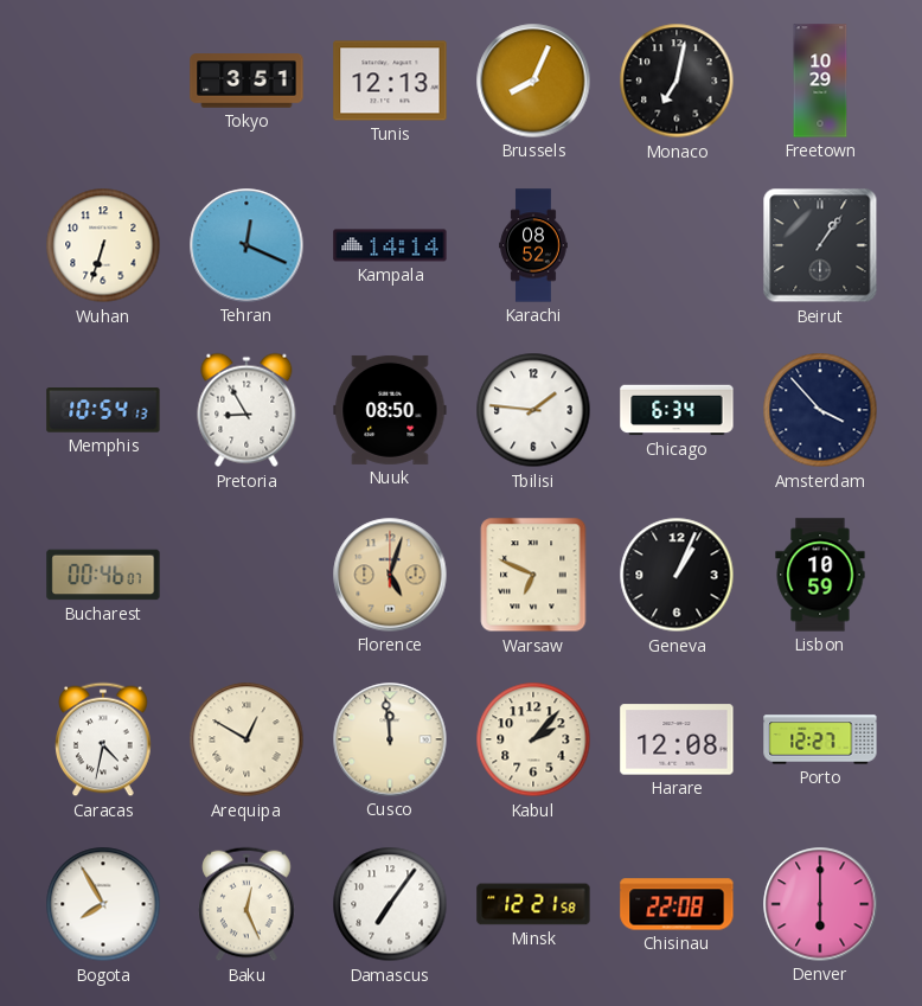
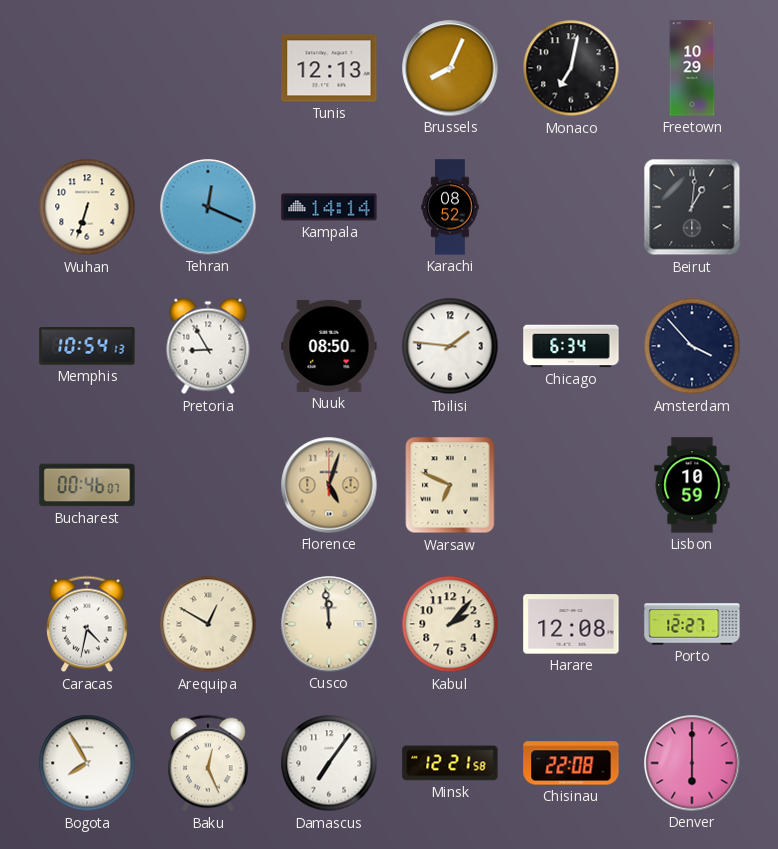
Tokyo: 3:51 -> none
Beirut: 1:06 -> 1:01
Geneva: 1:04 -> none
